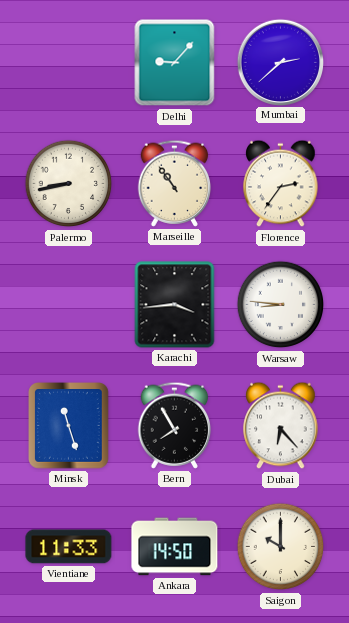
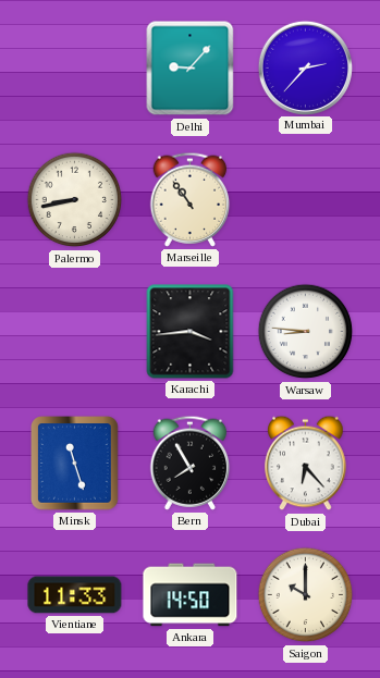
Mumbai: 2:38 -> 2:37
Florence: 2:36 -> none
